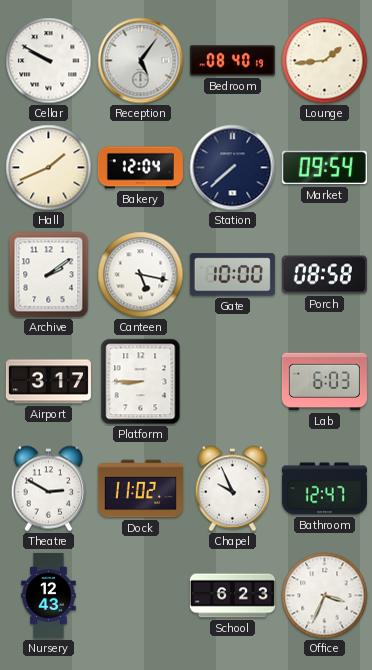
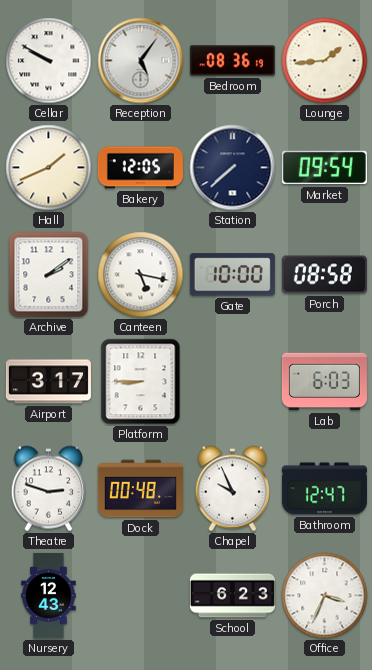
Bedroom: 08:40 -> 08:36
Bakery: 12:04 -> 12:05
Theatre: 2:50 -> 2:48
Dock: 11:02 -> 00:48
